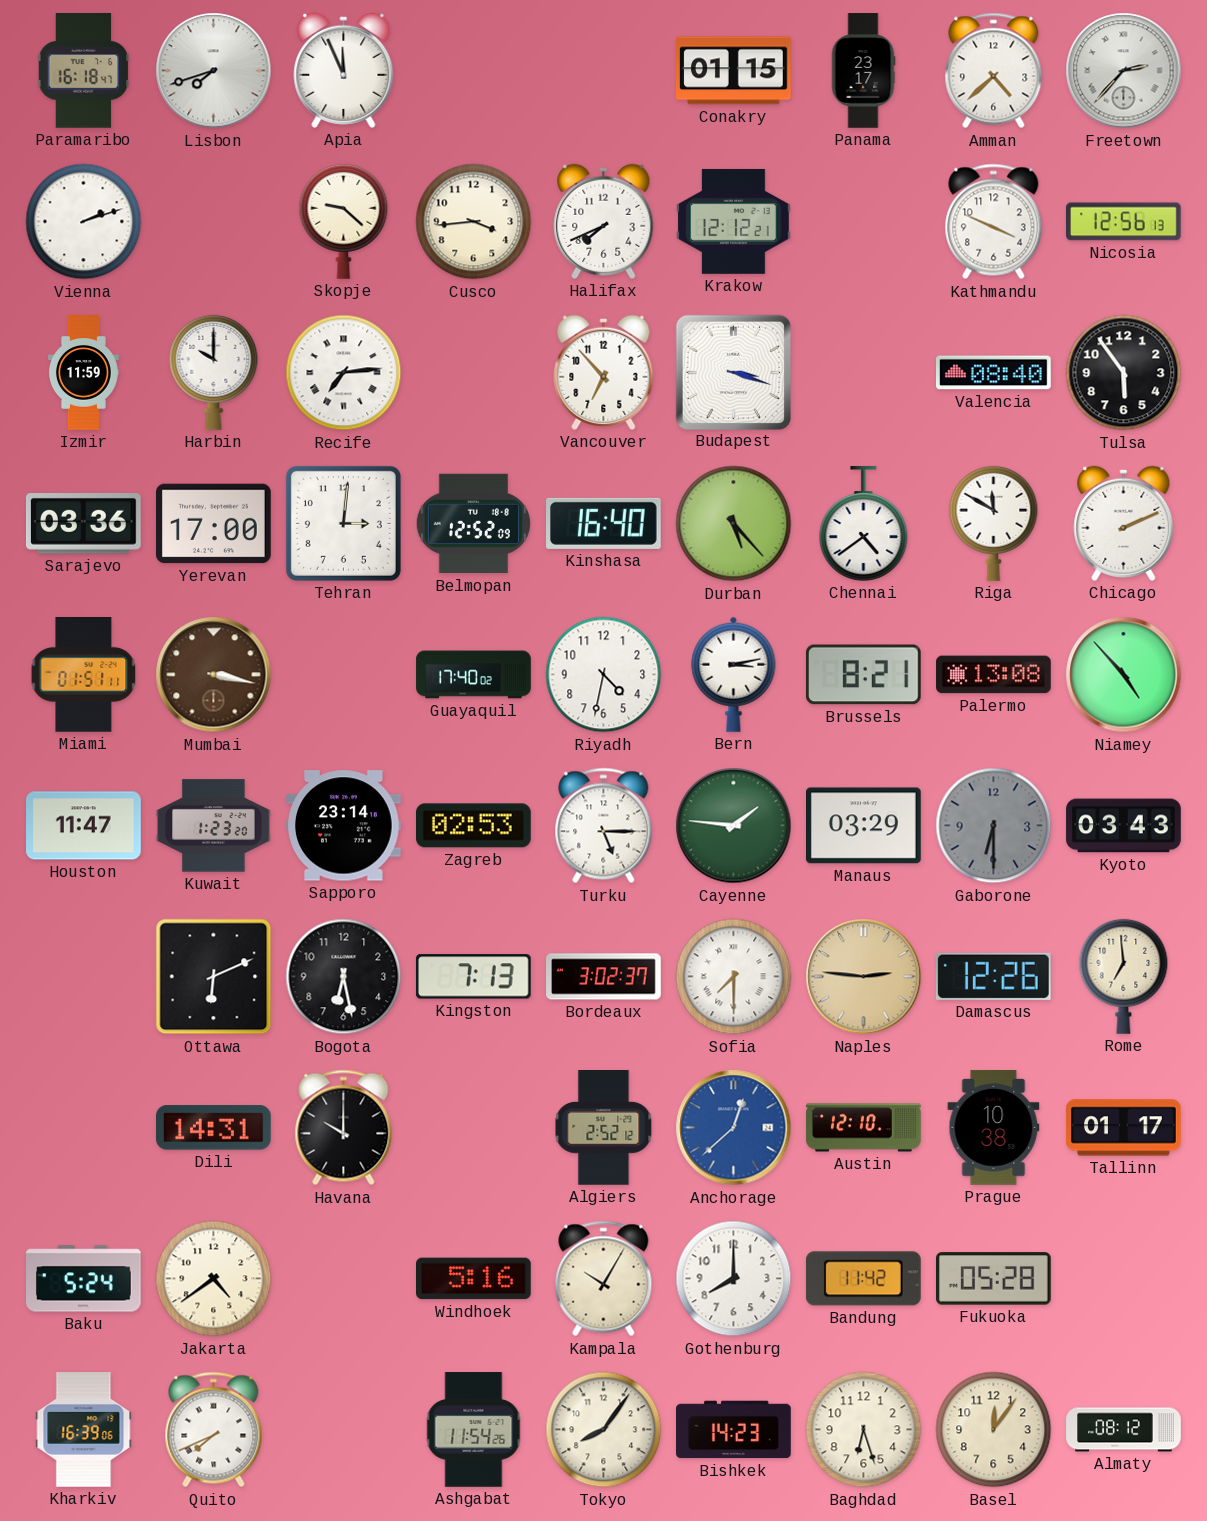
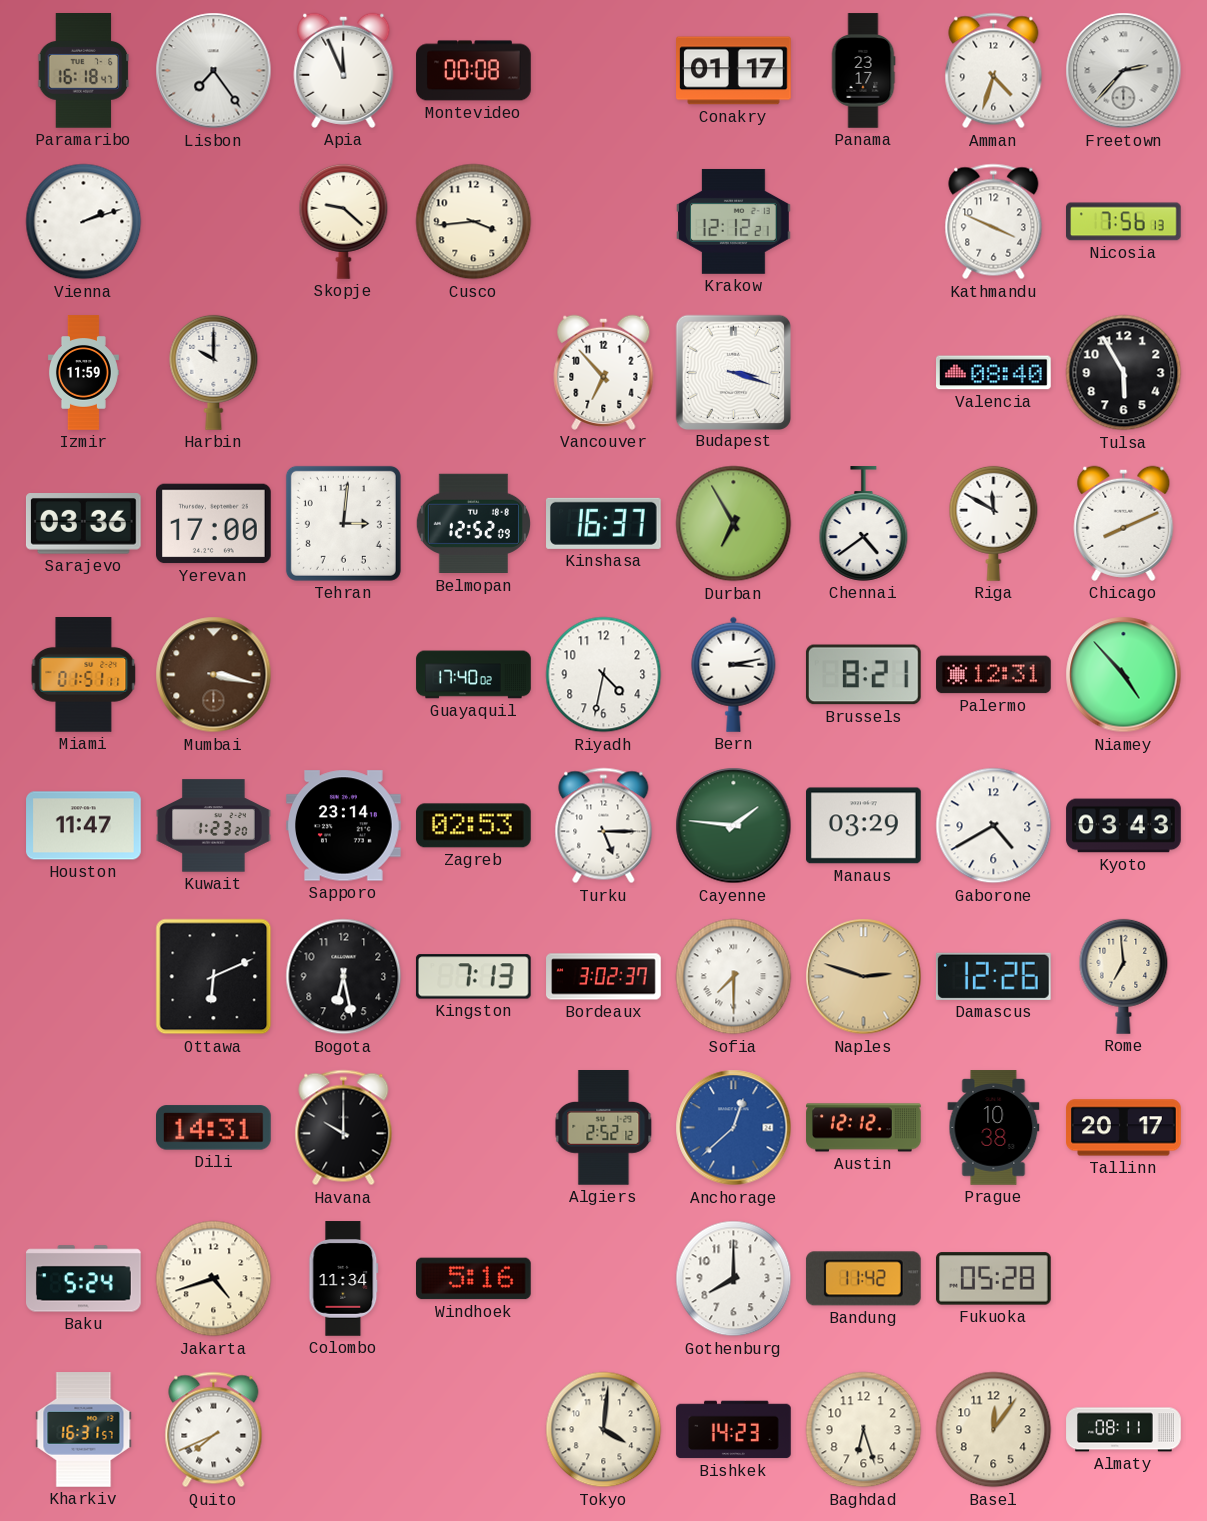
Lisbon: 7:42 -> 7:24
Montevideo: none -> 00:08
Conakry: 01:15 -> 01:17
Amman: 4:38 -> 4:33
Halifax: 7:41 -> none
Nicosia: 12:56 -> 7:56
Recife: 7:14 -> none
Tulsa: 5:54 -> 5:55
Kinshasa: 16:40 -> 16:37
Durban: 5:23 -> 6:55
Chicago: 2:11 -> 8:11
Palermo: 13:08 -> 12:31
Gaborone: 6:30 -> 4:40
Gaborone dial: grey -> white
Naples: 2:46 -> 2:48
Austin: 12:10 -> 12:12
Tallinn: 01:17 -> 20:17
Jakarta: 4:39 -> 4:42
Colombo: none -> 11:34
Kampala: 10:05 -> none
Kharkiv: 16:39 -> 16:31
Ashgabat: 11:54 -> none
Tokyo: 8:06 -> 4:01
Almaty: 08:12 -> 08:11
